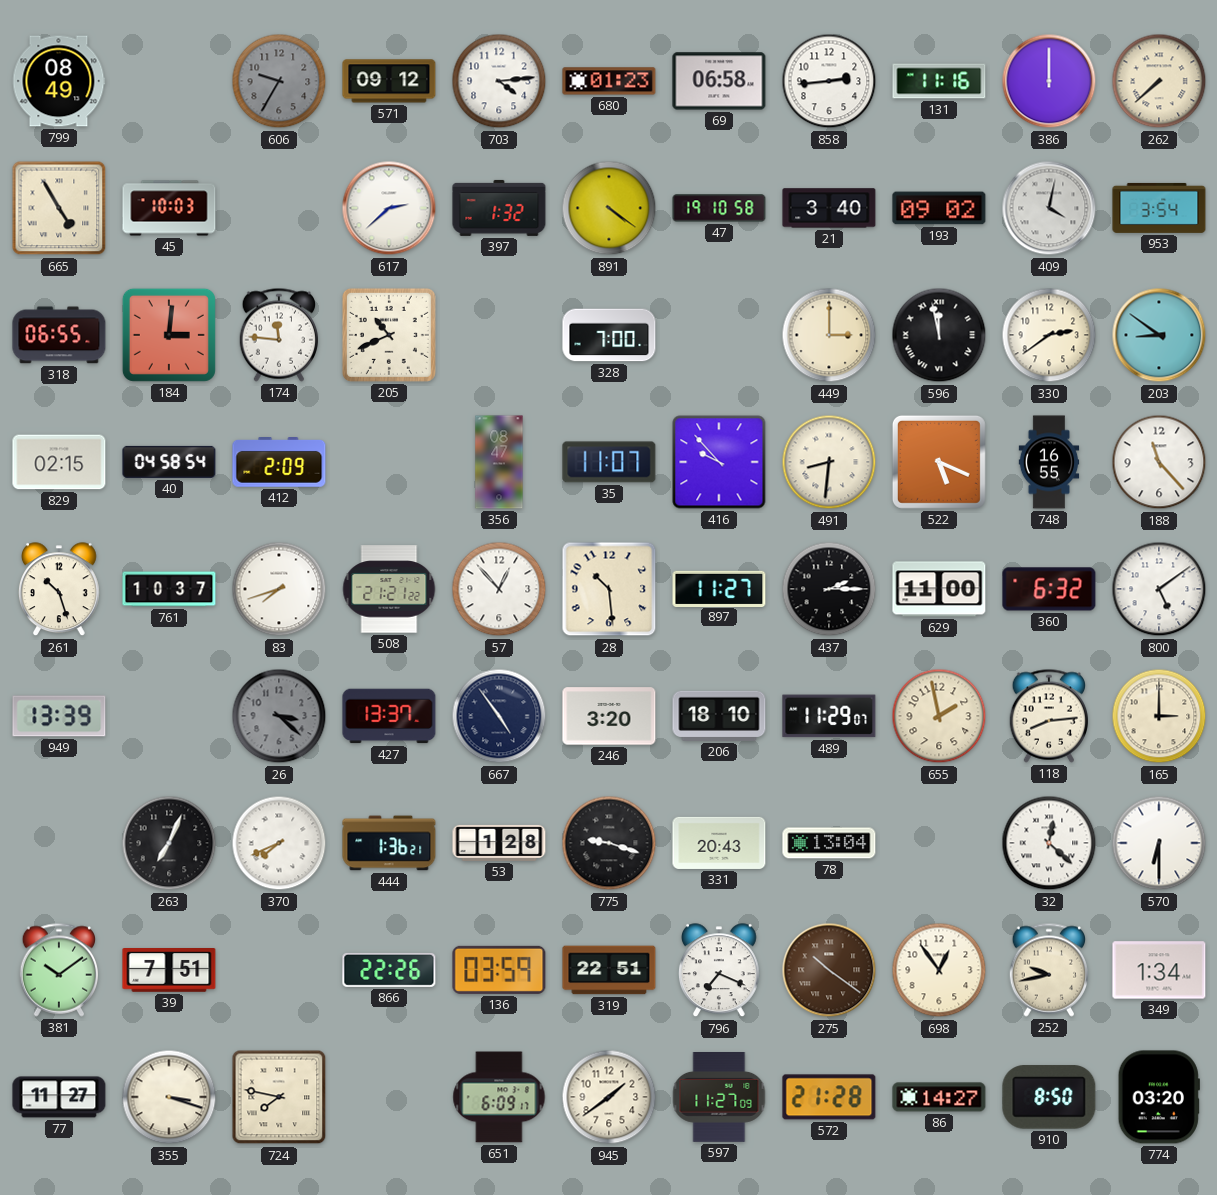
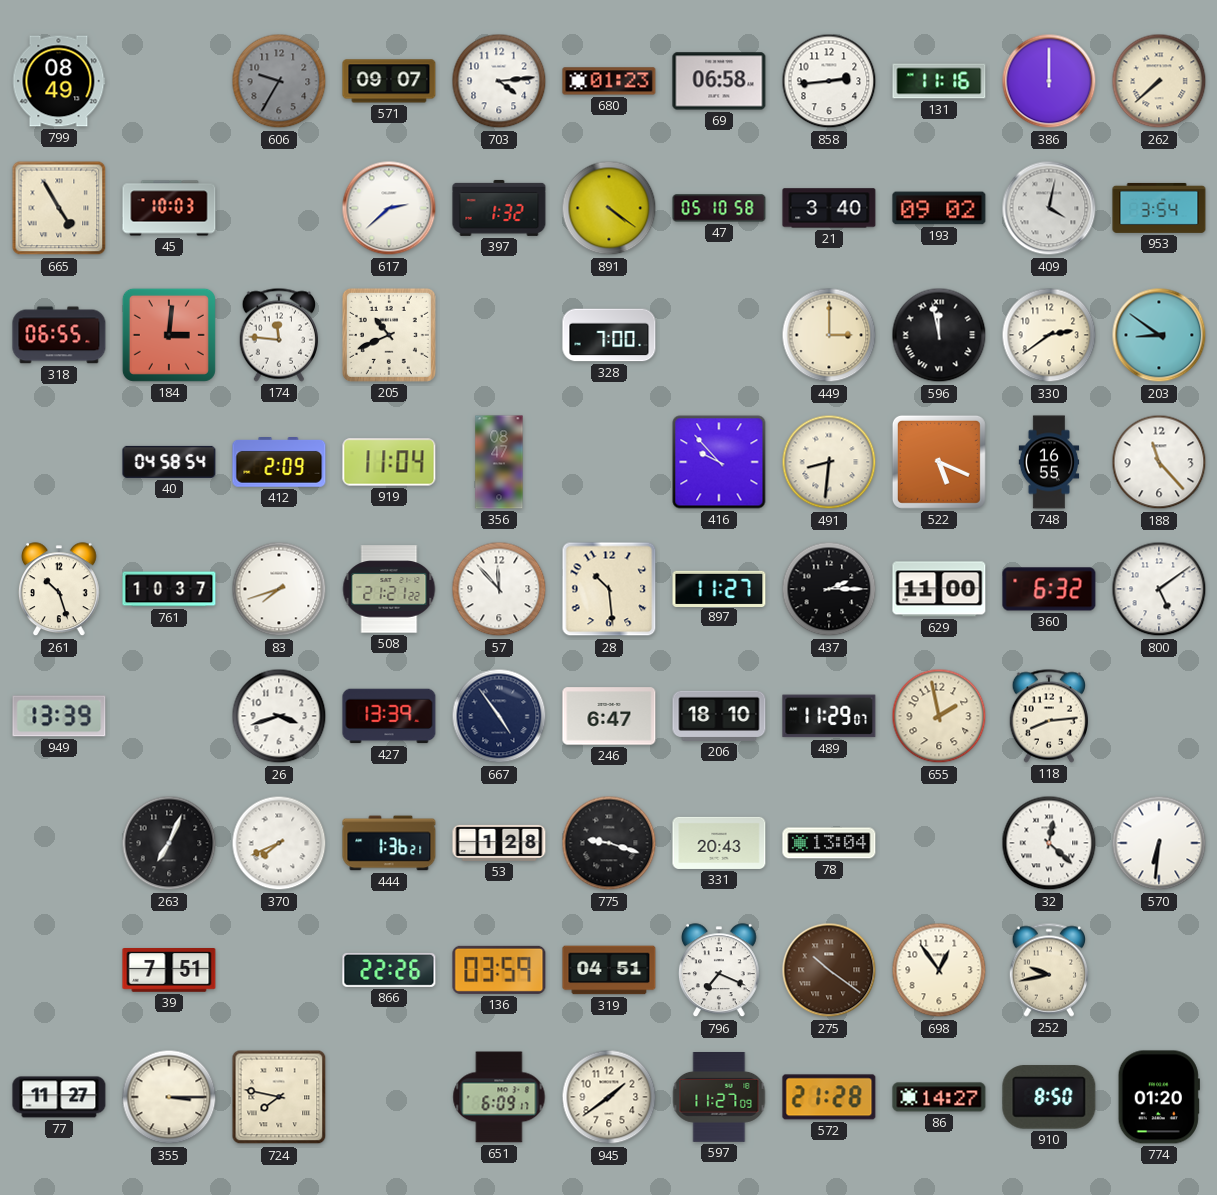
571: 09:12 -> 09:07
47: 19:10 -> 05:10
829: 02:15 -> none
919: none -> 11:04
35: 11:07 -> none
57: 12:53 -> 11:53
26: 3:22 -> 3:42
26 dial: grey -> white
427: 13:37 -> 13:39
246: 3:20 -> 6:47
165: 3:00 -> none
570: 6:30 -> 6:31
381: 10:09 -> none
319: 22:51 -> 04:51
349: 1:34 -> none
355: 3:18 -> 3:15
774: 03:20 -> 01:20
